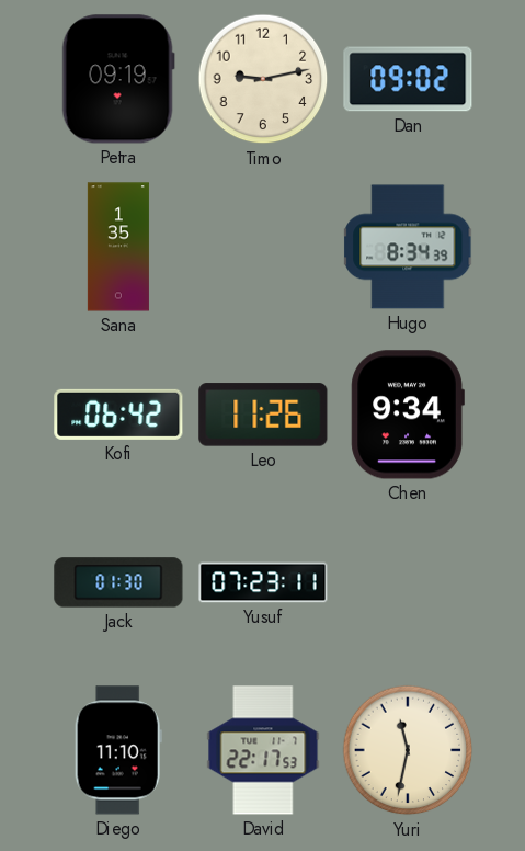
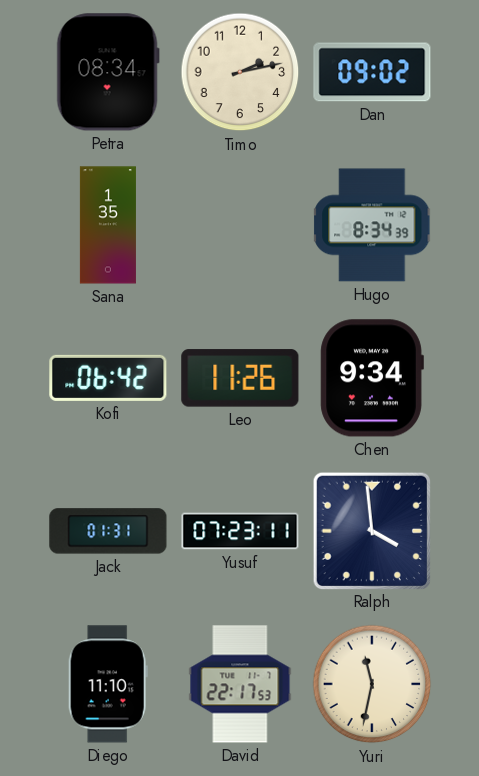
Petra: 09:19 -> 08:34
Timo: 9:13 -> 2:13
Jack: 01:30 -> 01:31
Ralph: none -> 3:59
